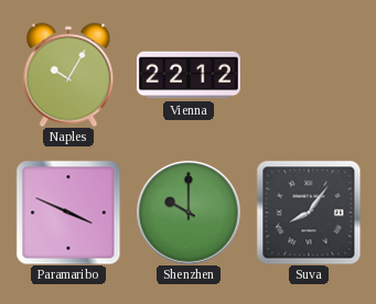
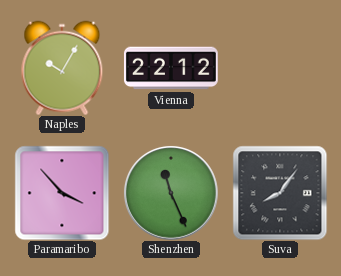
Paramaribo: 3:49 -> 3:53
Shenzhen: 10:00 -> 11:26
